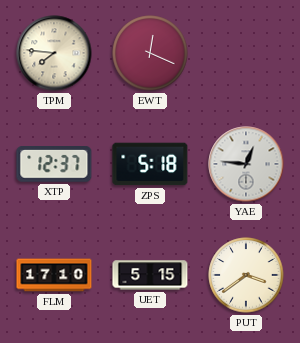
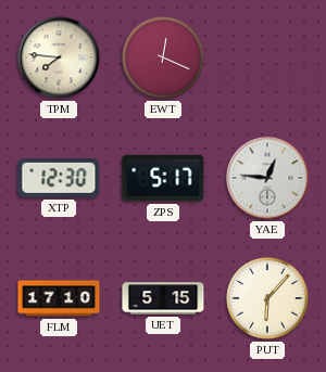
XTP: 12:37 -> 12:30
ZPS: 5:18 -> 5:17
PUT: 3:39 -> 6:07
